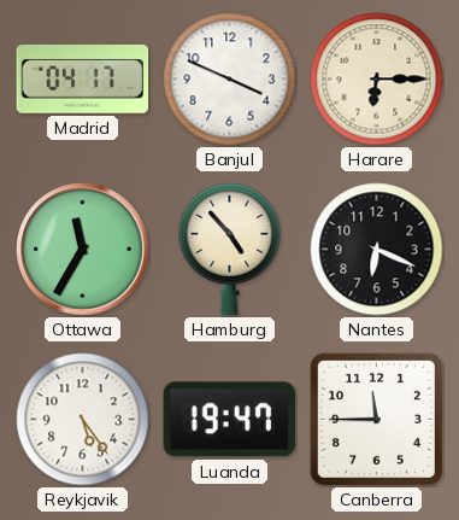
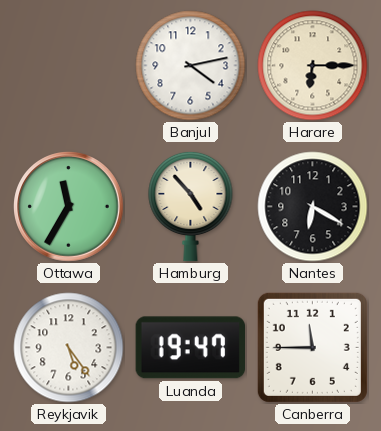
Madrid: 04:17 -> none
Banjul: 3:49 -> 4:13
Nantes: 6:19 -> 6:20
